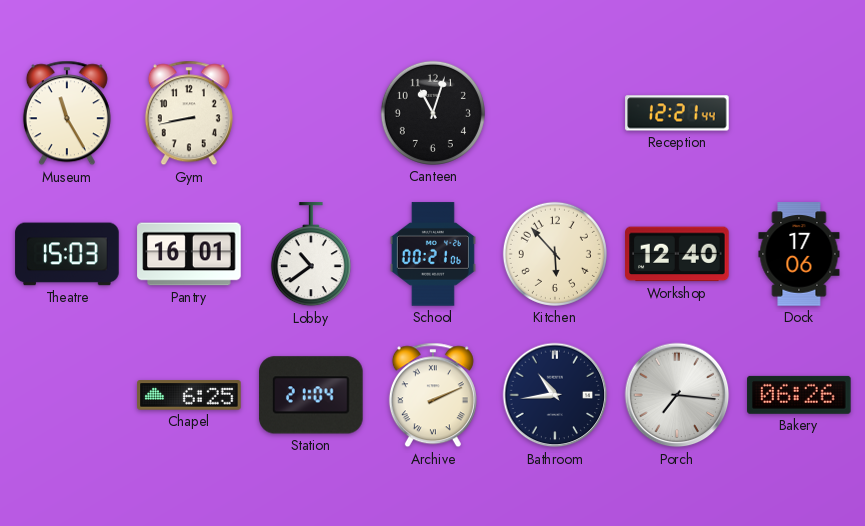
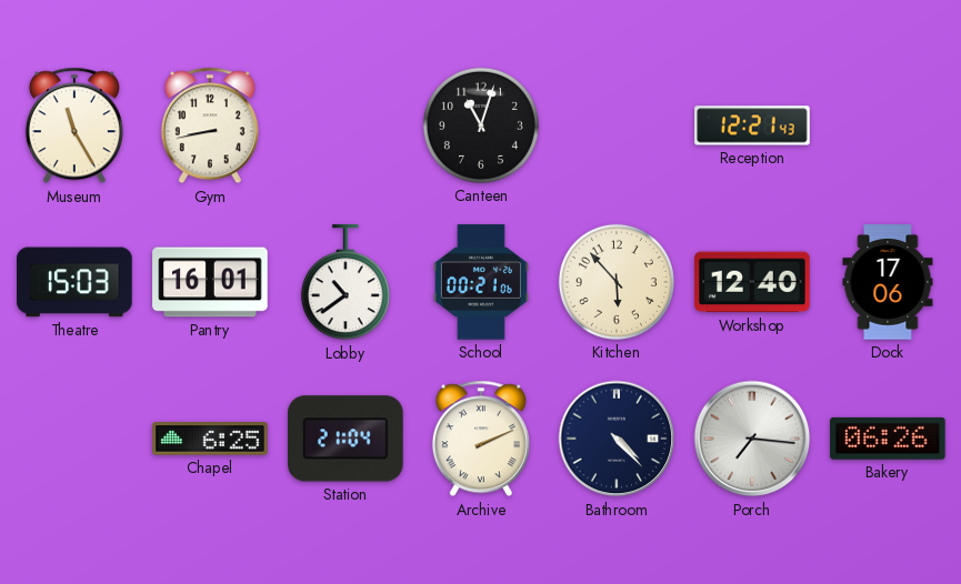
Reception: 12:21:44 -> 12:21:43
Bathroom: 10:44 -> 4:23
